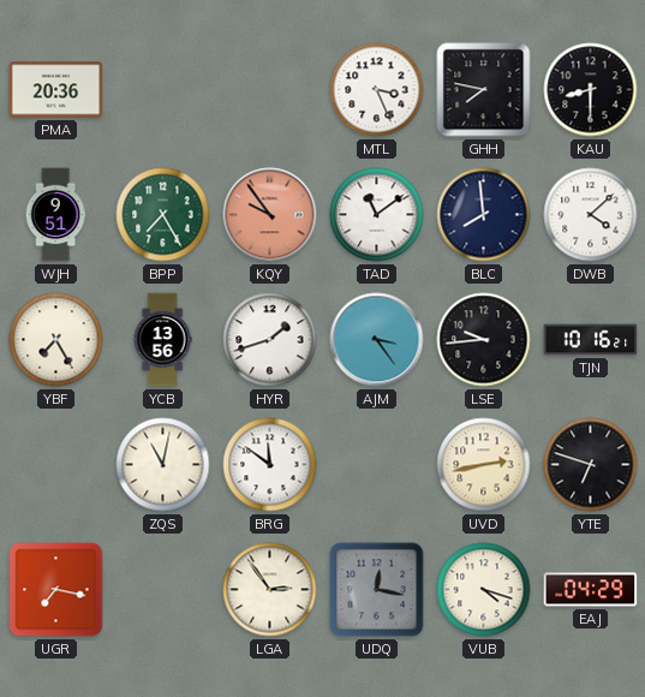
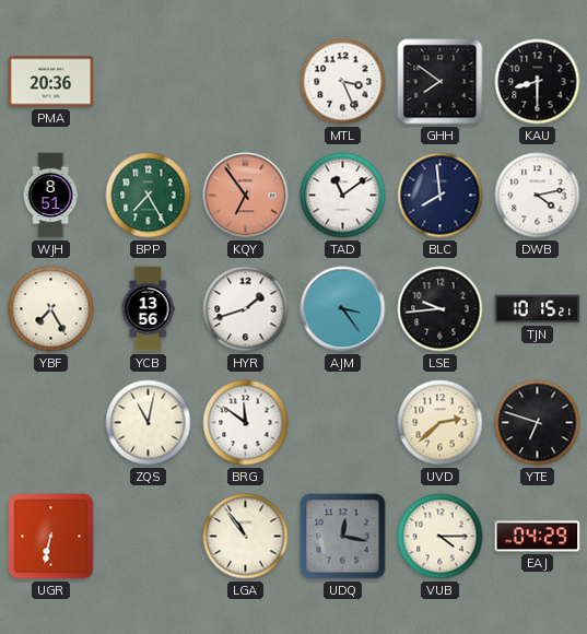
GHH: 7:47 -> 7:51
WJH: 9:51 -> 8:51
KQY: 9:54 -> 6:54
DWB: 4:08 -> 4:13
TJN: 10:16 -> 10:15
UVD: 2:43 -> 2:38
UGR: 7:17 -> 6:32
LGA: 2:54 -> 10:54
VUB: 4:18 -> 4:15
